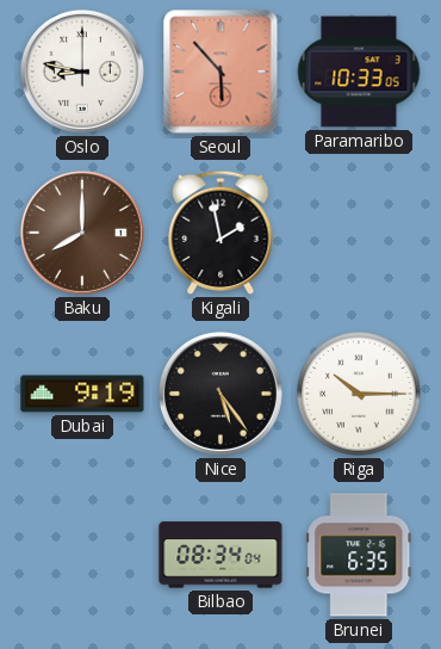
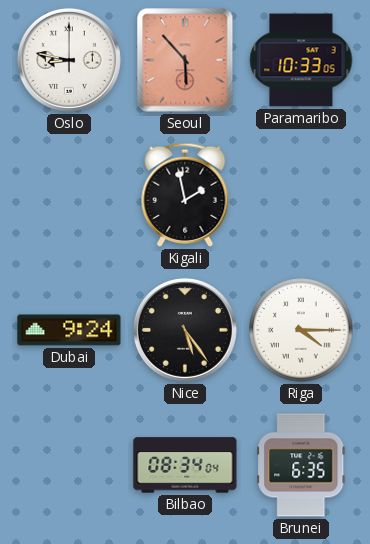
Baku: 8:00 -> none
Dubai: 9:19 -> 9:24
Riga: 10:15 -> 4:15
